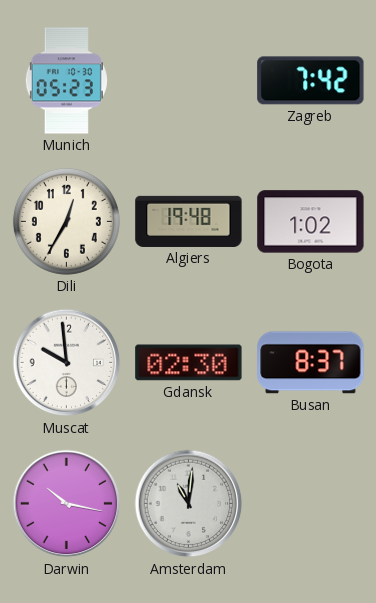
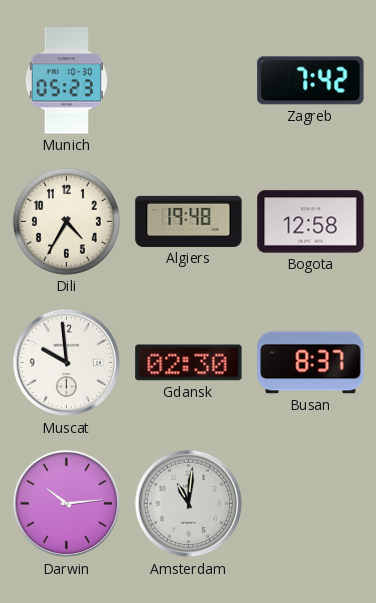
Dili: 12:35 -> 4:35
Bogota: 1:02 -> 12:58
Darwin: 10:17 -> 10:14
